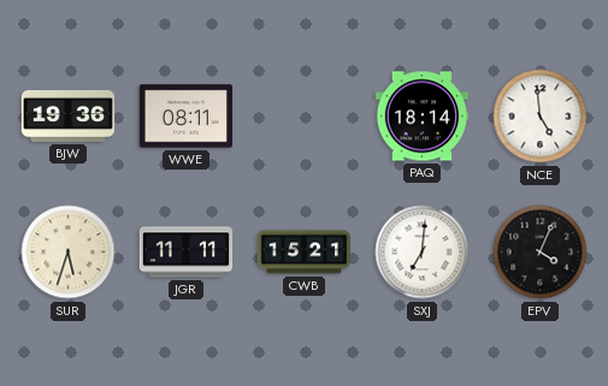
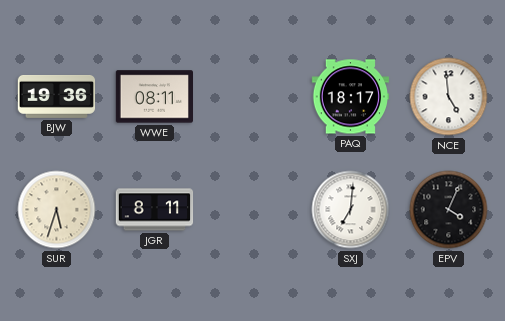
PAQ: 18:14 -> 18:17
JGR: 11:11 -> 8:11
CWB: 15:21 -> none
